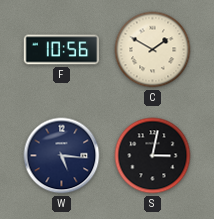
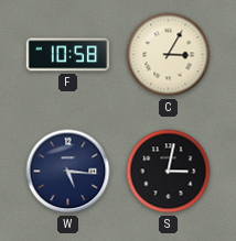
F: 10:56 -> 10:58
C: 1:50 -> 3:05
